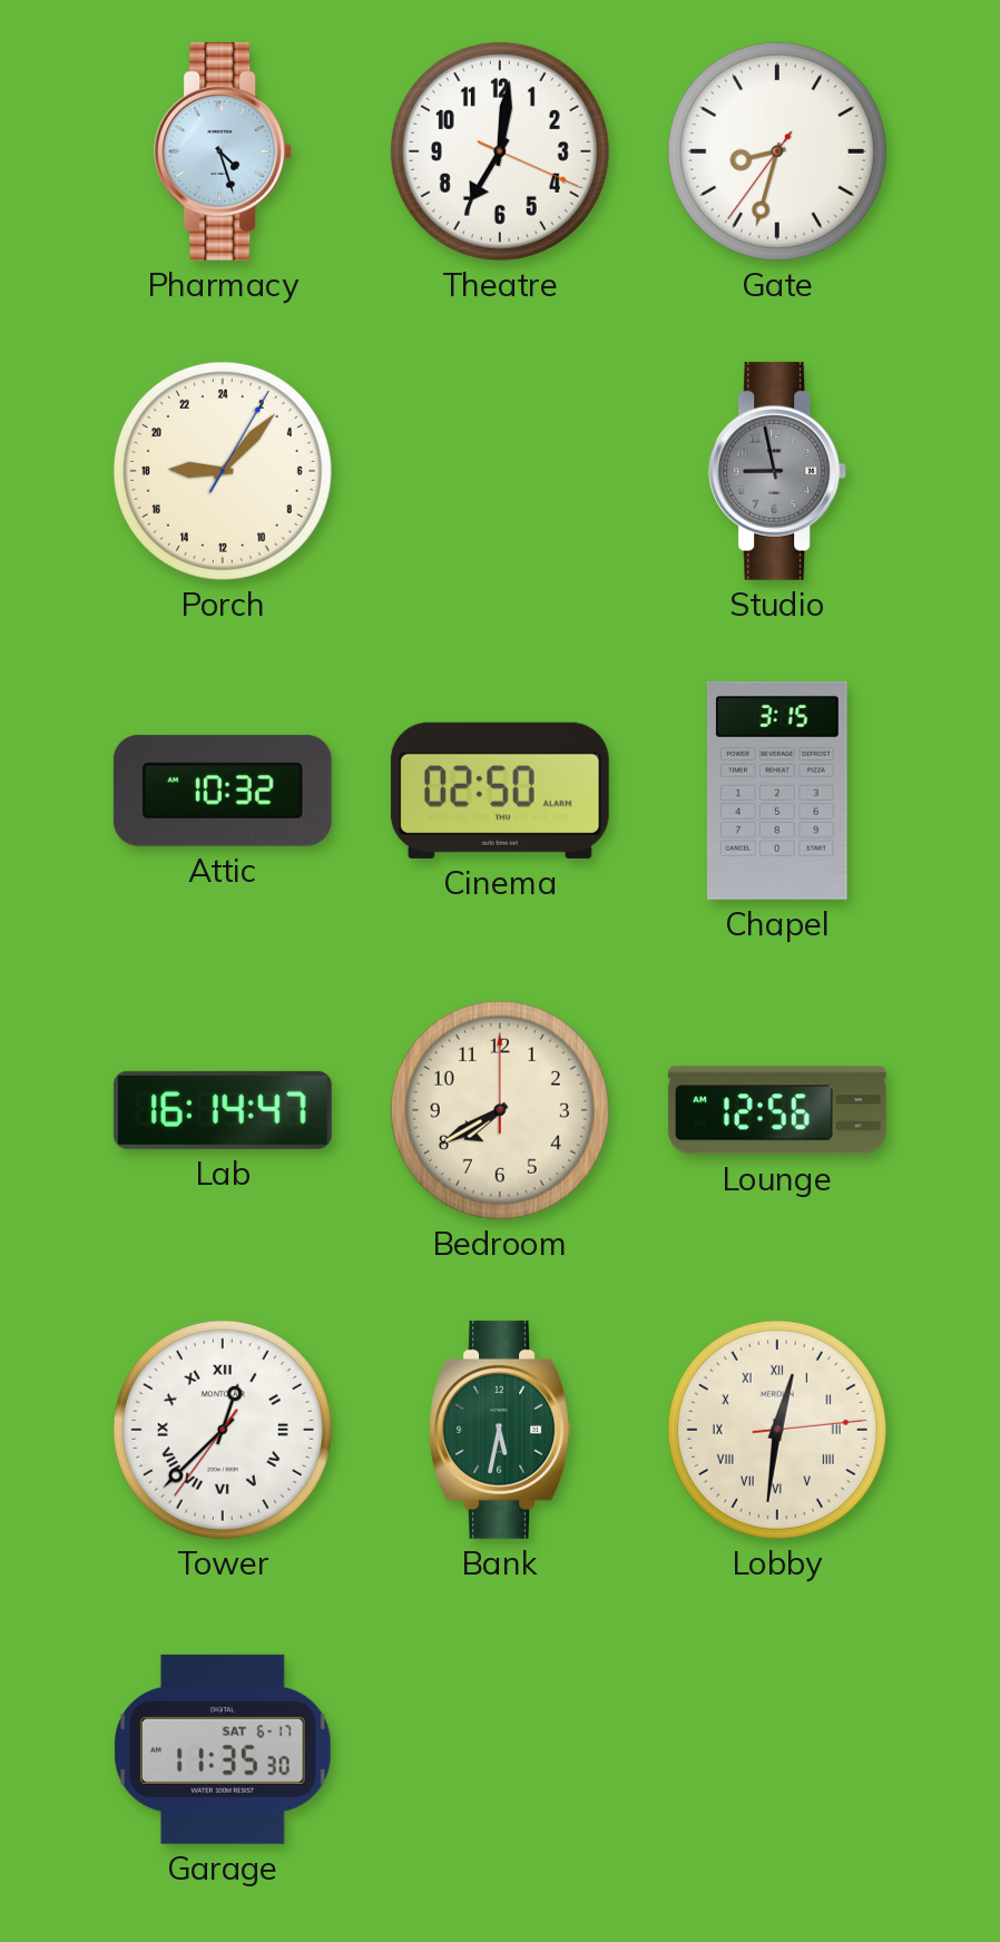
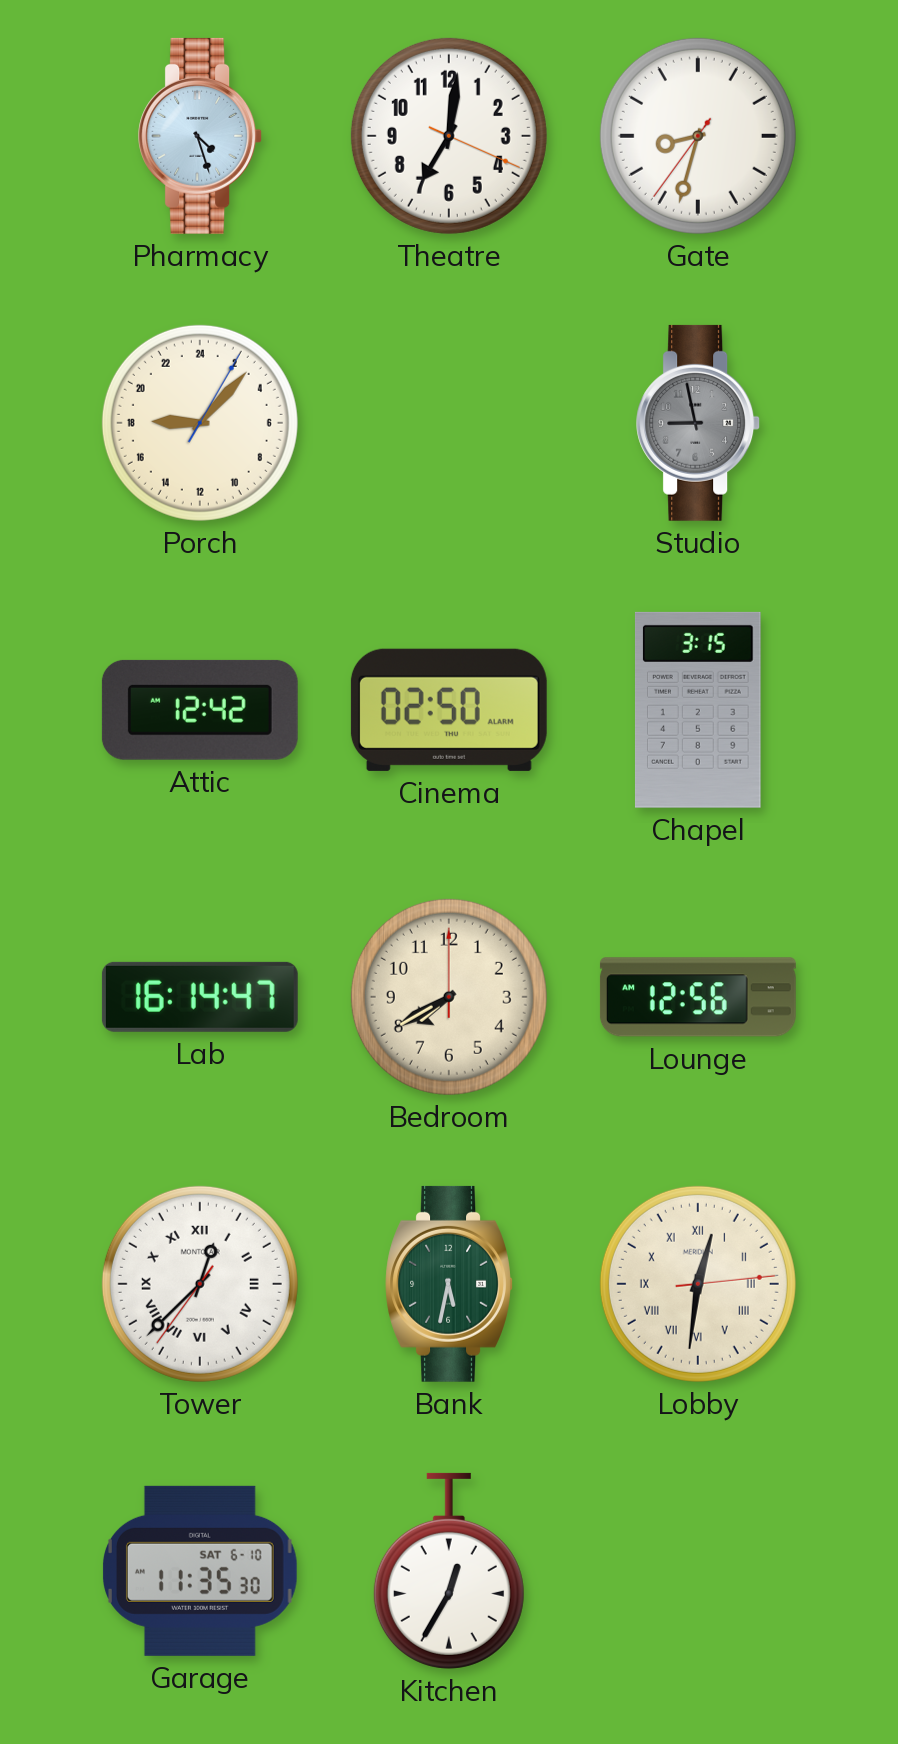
Attic: 10:32 -> 12:42
Garage date: SAT 6-17 -> SAT 6-10
Kitchen: none -> 12:35
